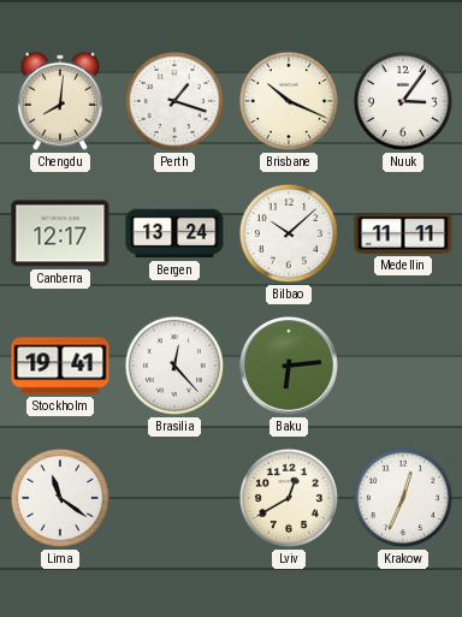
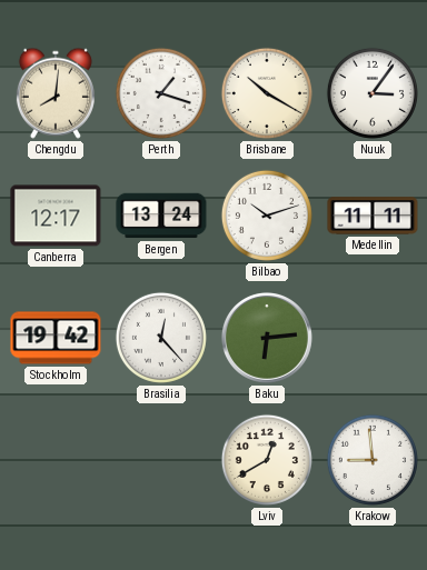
Brisbane: 10:19 -> 10:20
Bilbao: 10:08 -> 10:12
Stockholm: 19:41 -> 19:42
Lima: 11:21 -> none
Krakow: 12:34 -> 8:59
